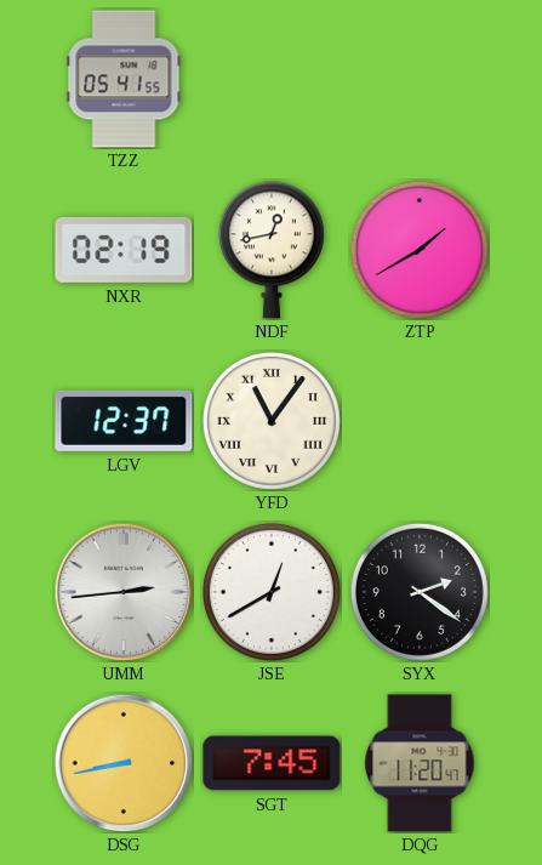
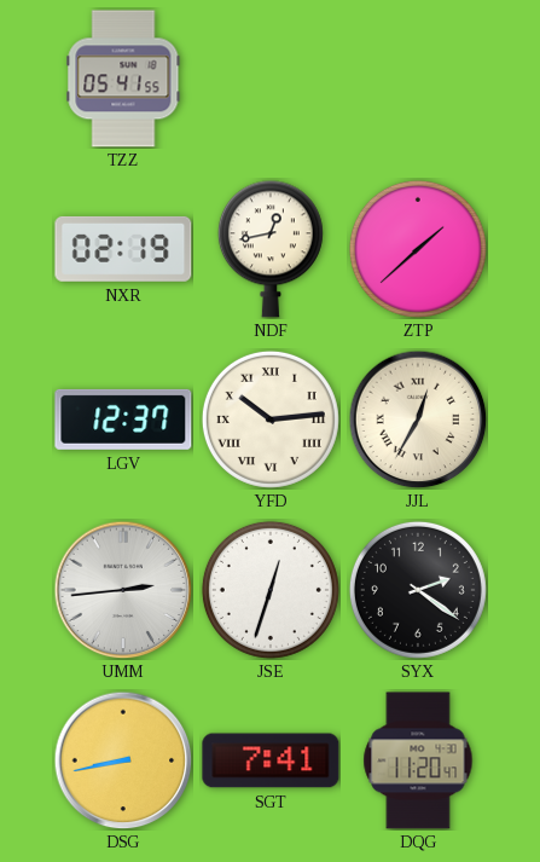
ZTP: 1:40 -> 1:38
YFD: 11:06 -> 10:14
JJL: none -> 12:35
JSE: 12:40 -> 12:33
SGT: 7:45 -> 7:41
